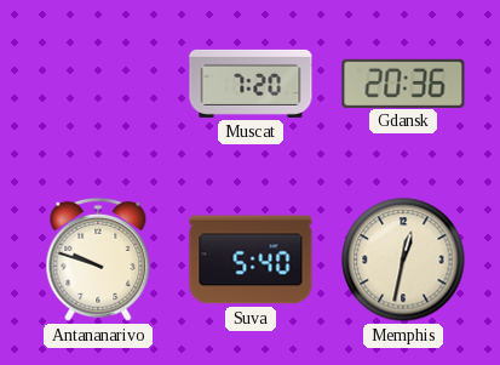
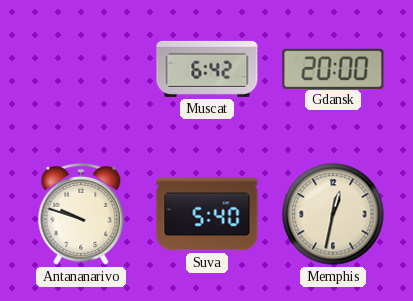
Muscat: 7:20 -> 6:42
Gdansk: 20:36 -> 20:00
